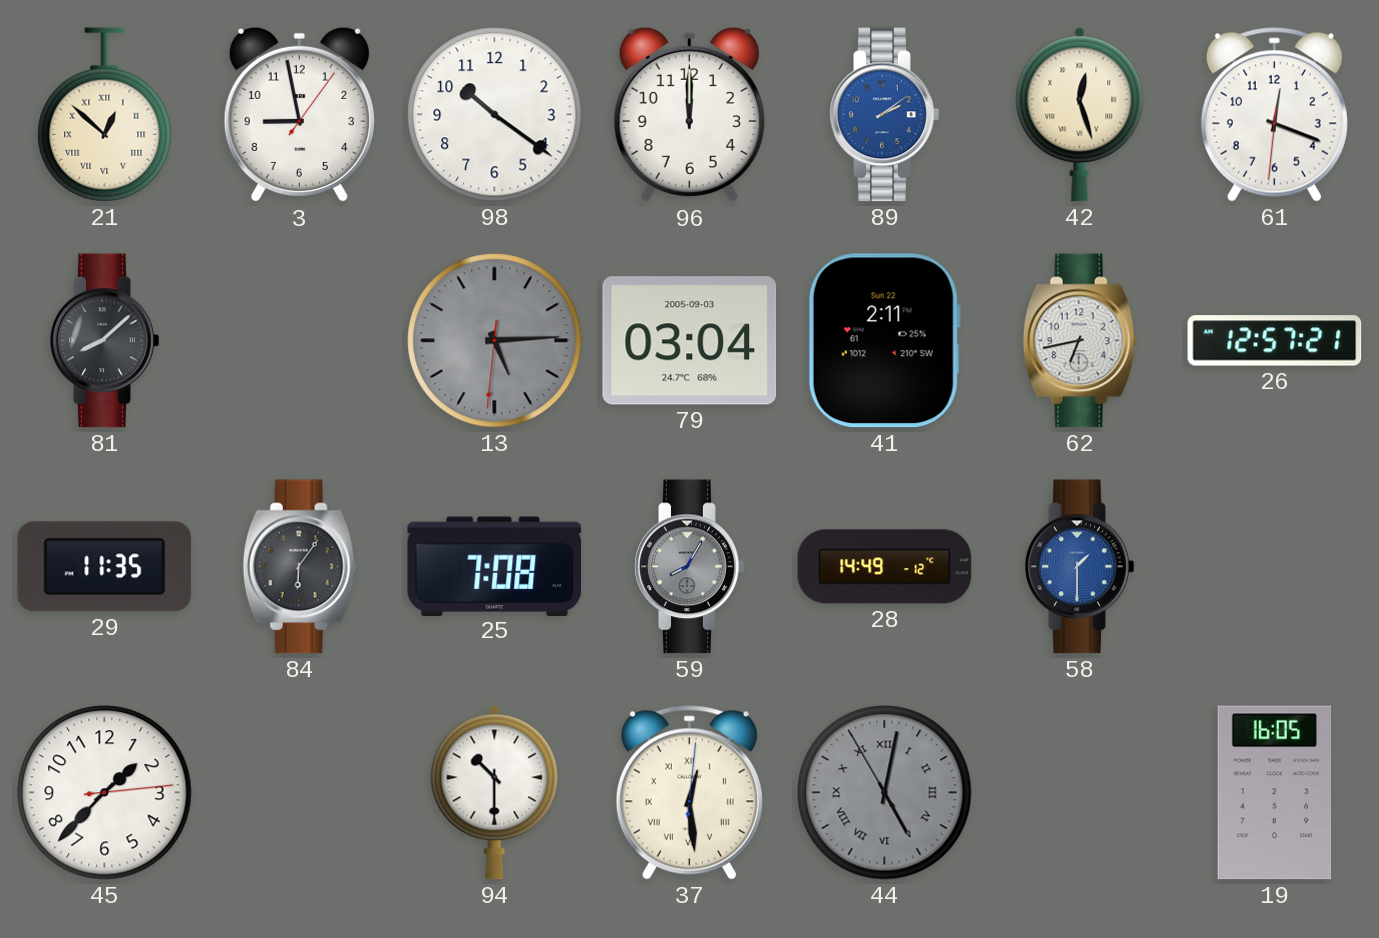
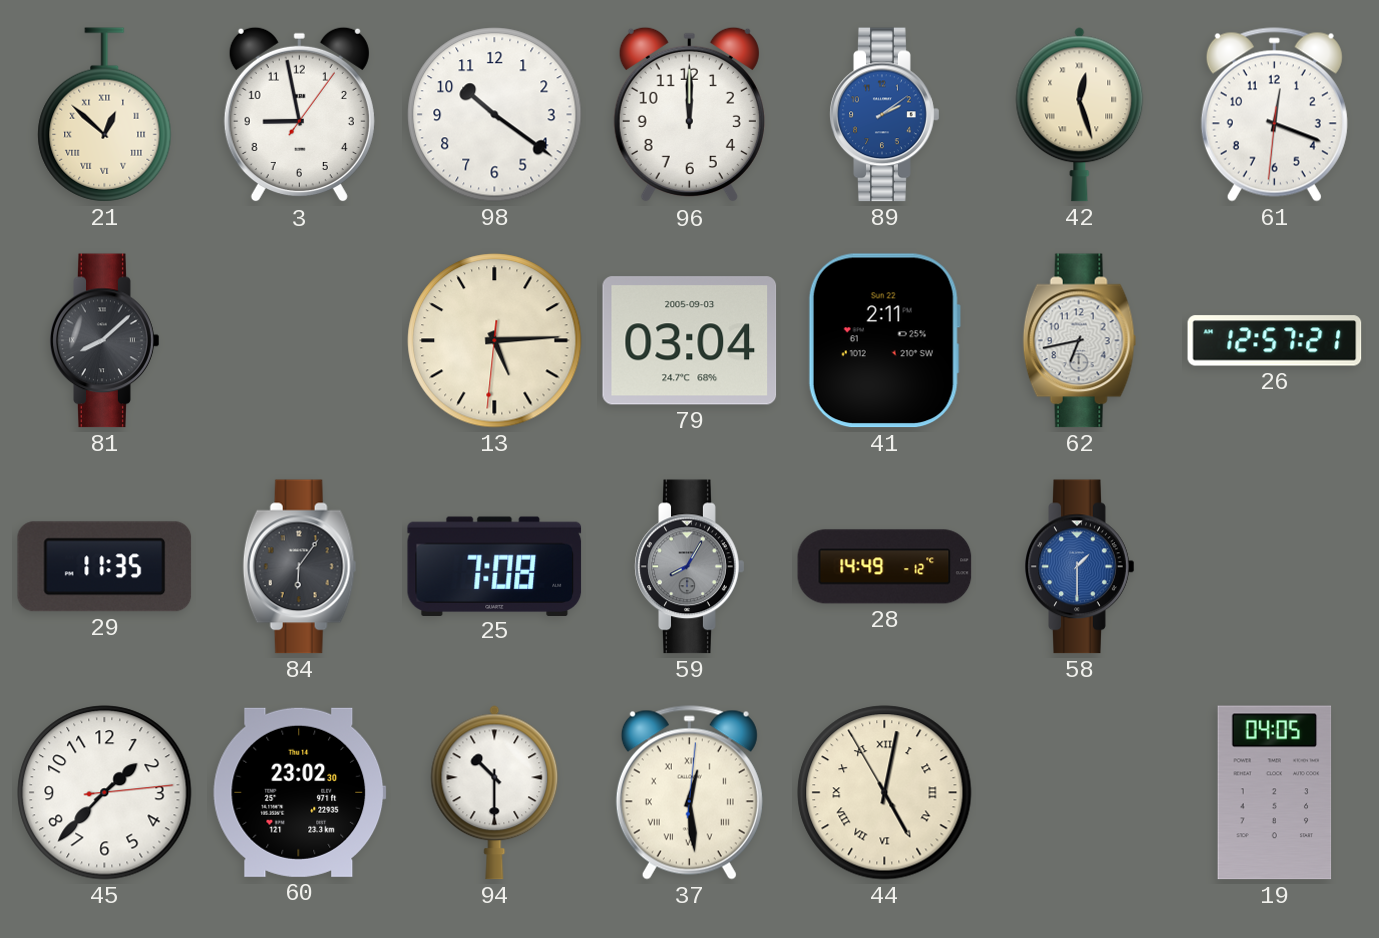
13 dial: grey -> cream
60: none -> 23:02
44 dial: grey -> cream
19: 16:05 -> 04:05
